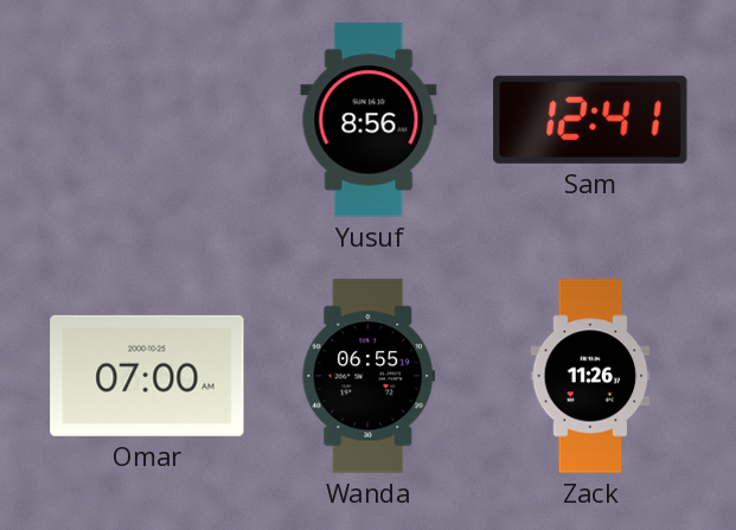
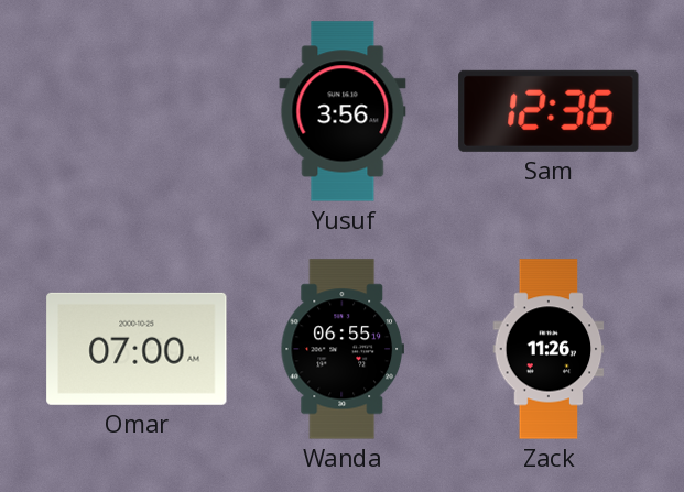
Yusuf: 8:56 -> 3:56
Sam: 12:41 -> 12:36
